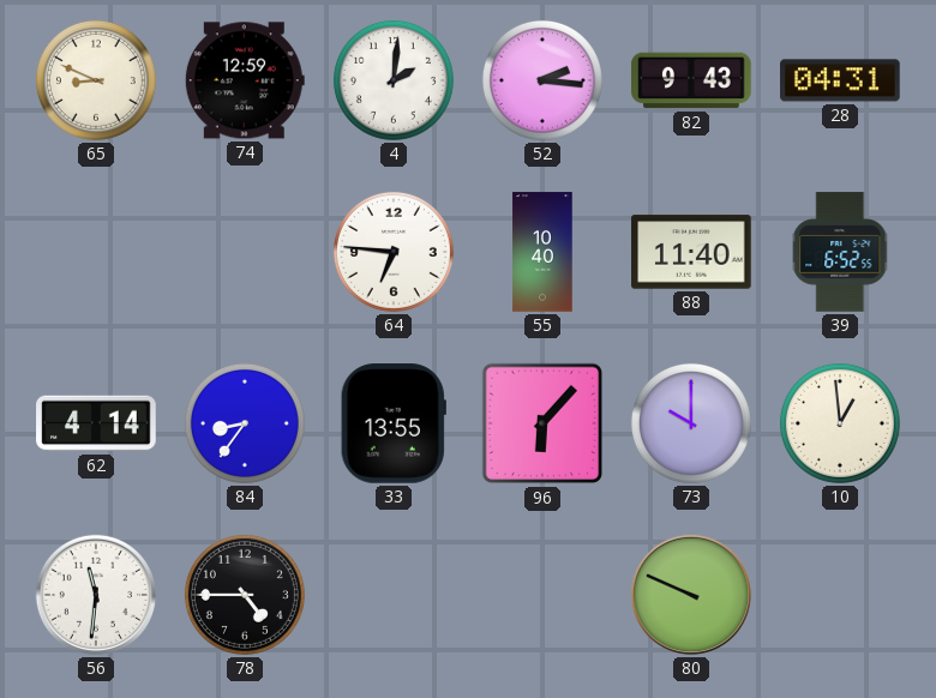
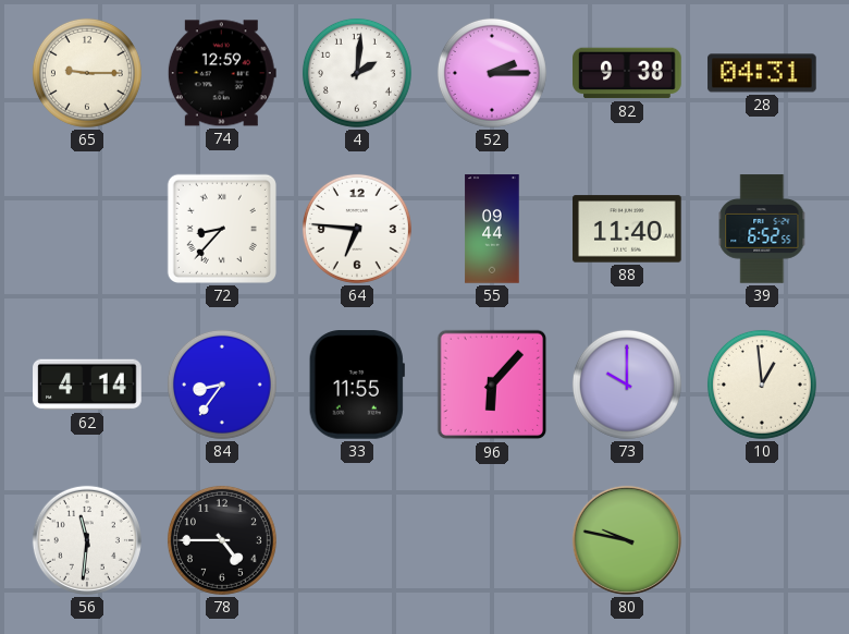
65: 8:49 -> 9:15
52: 2:16 -> 2:15
82: 9:43 -> 9:38
72: none -> 8:37
55: 10:40 -> 09:44
33: 13:55 -> 11:55
80: 9:49 -> 9:47
